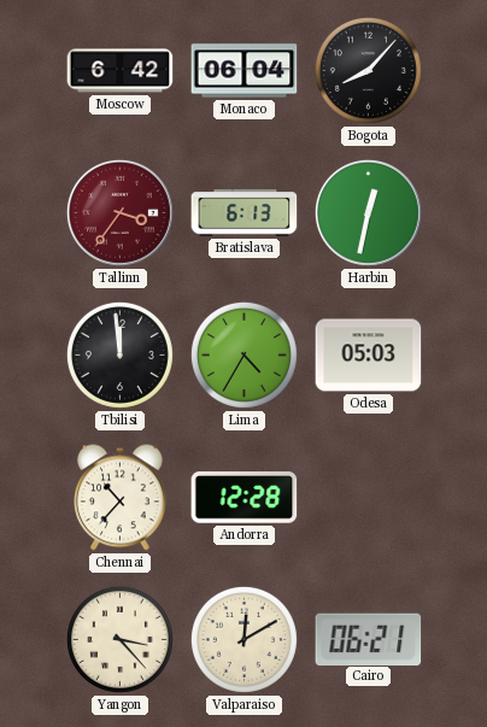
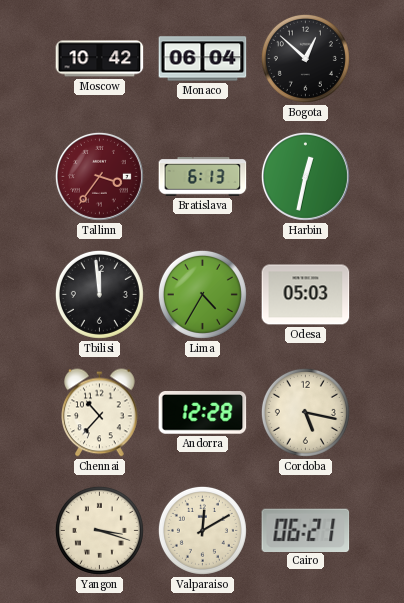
Moscow: 6:42 -> 10:42
Bogota: 8:07 -> 12:52
Cordoba: none -> 5:17
Yangon: 3:23 -> 3:18
